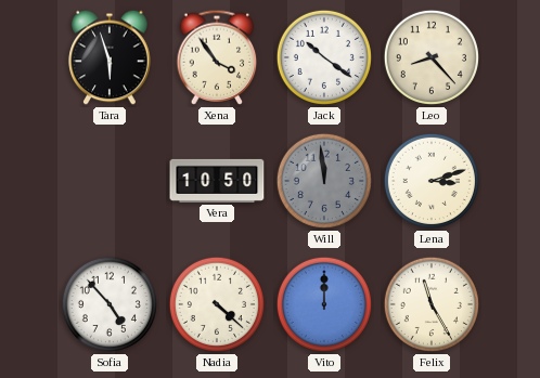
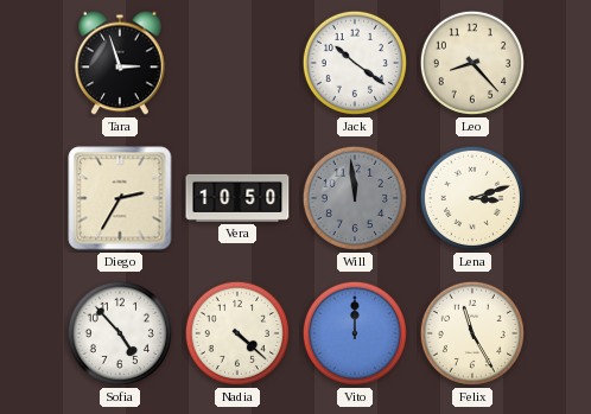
Tara: 5:57 -> 2:57
Xena: 3:54 -> none
Diego: none -> 2:35
